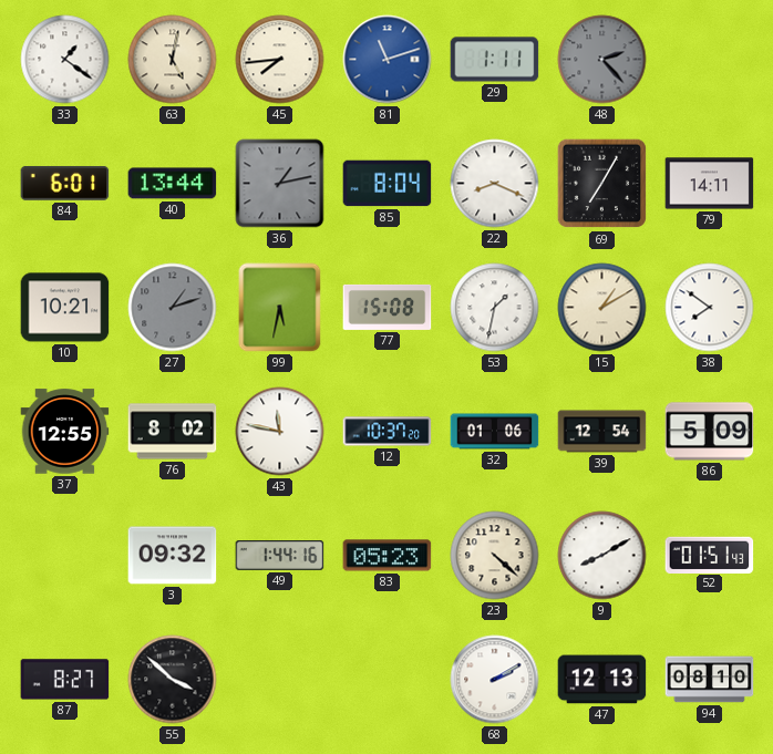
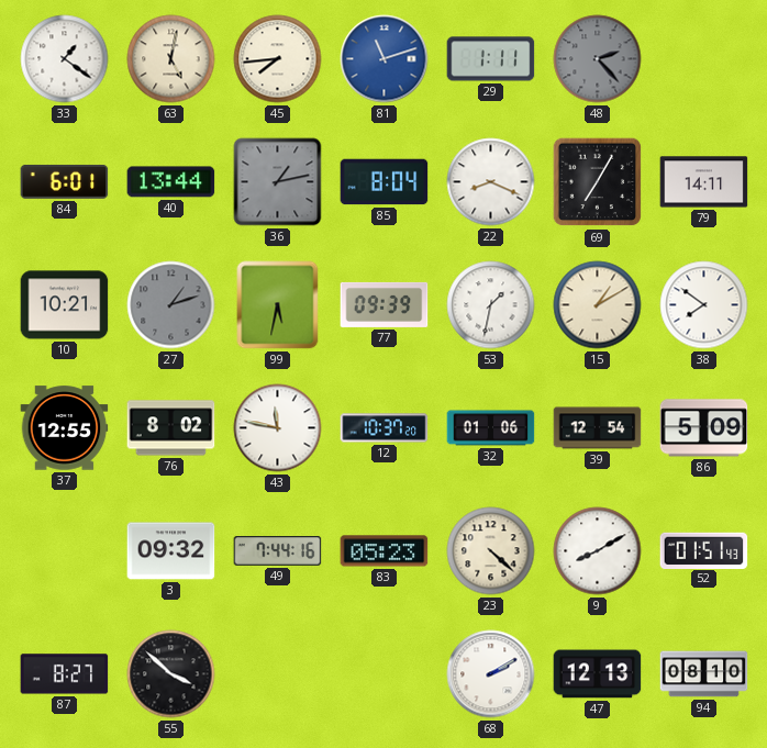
77: 15:08 -> 09:39
49: 1:44 -> 7:44
